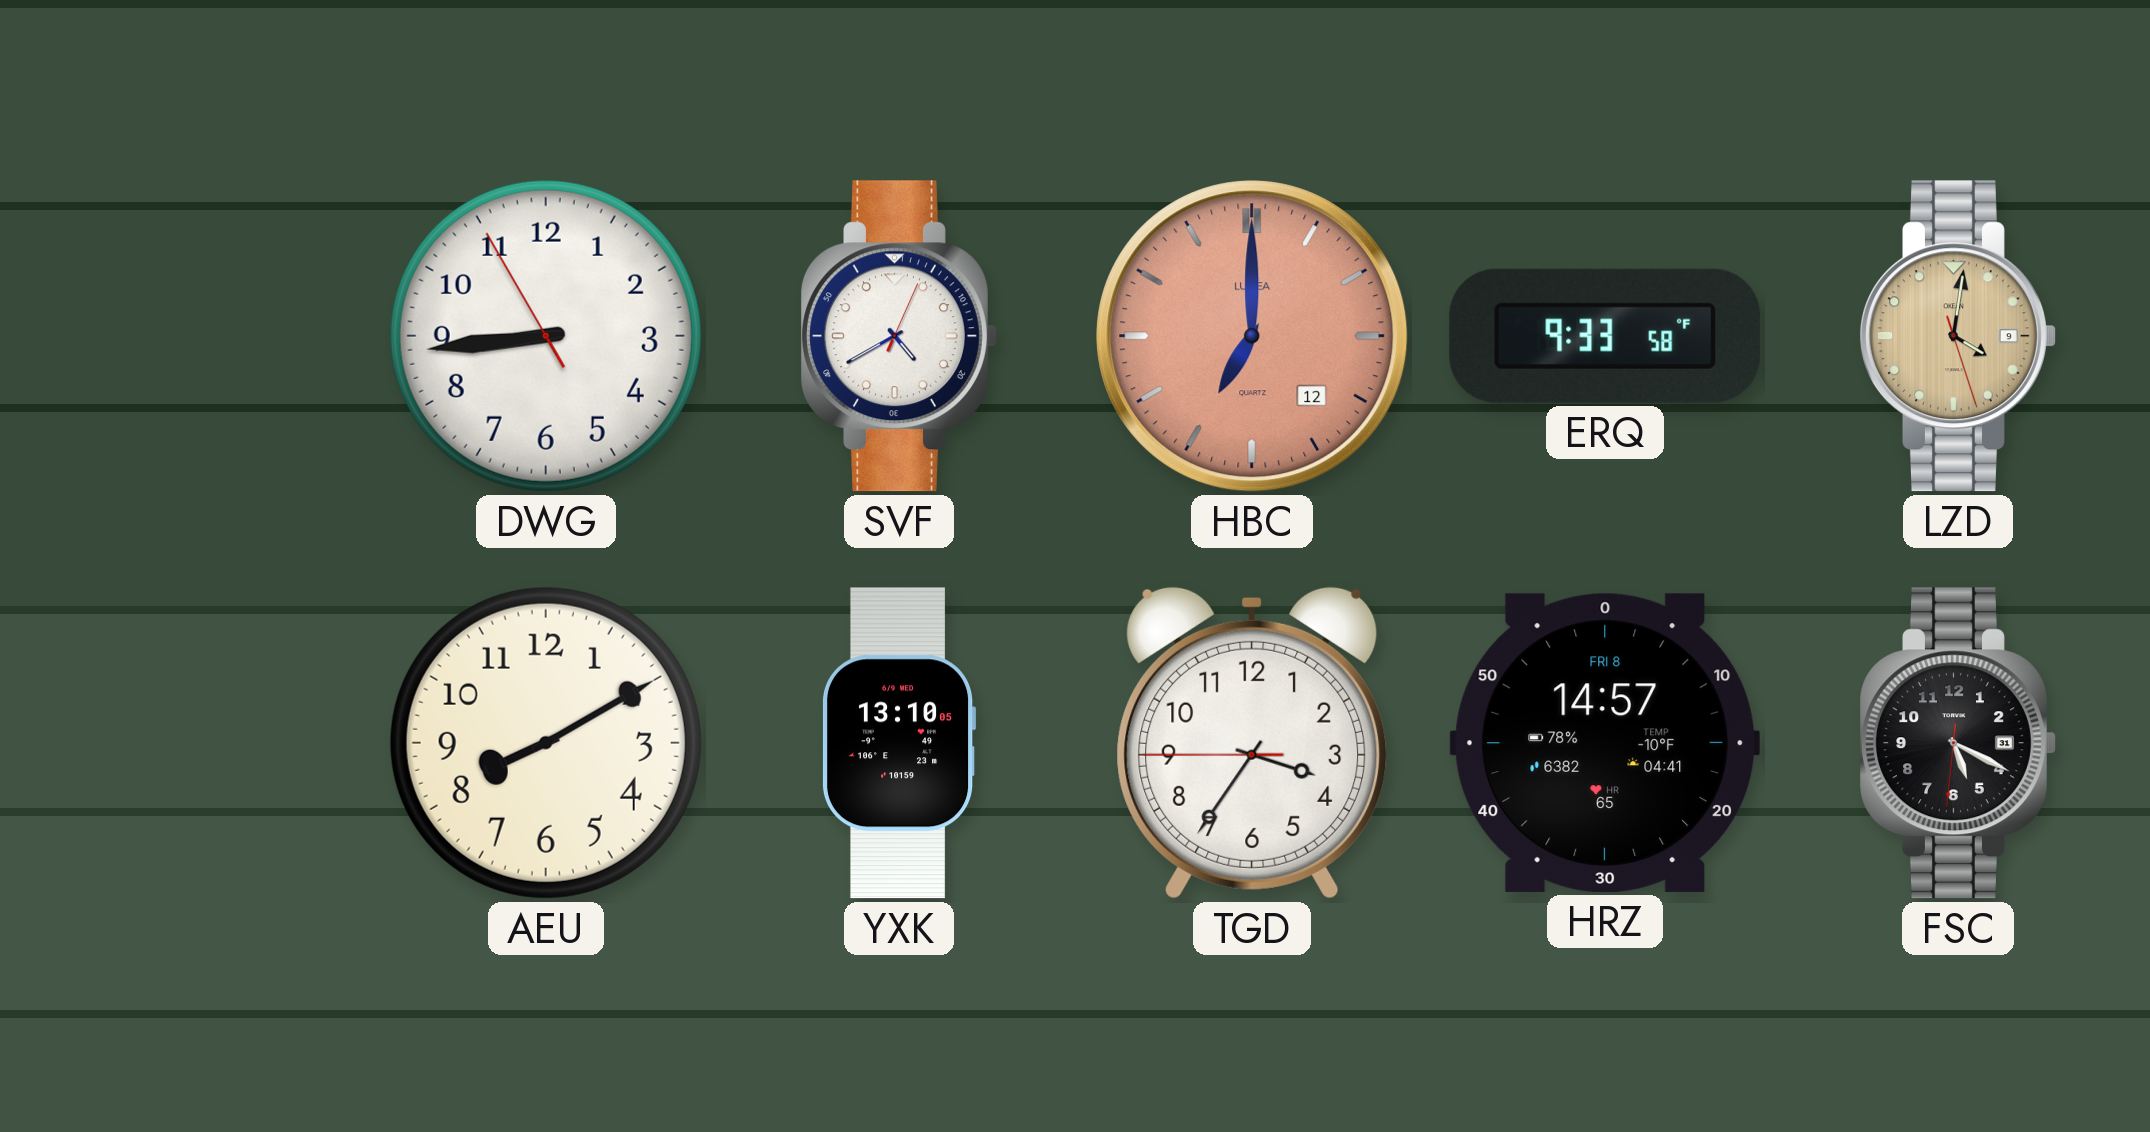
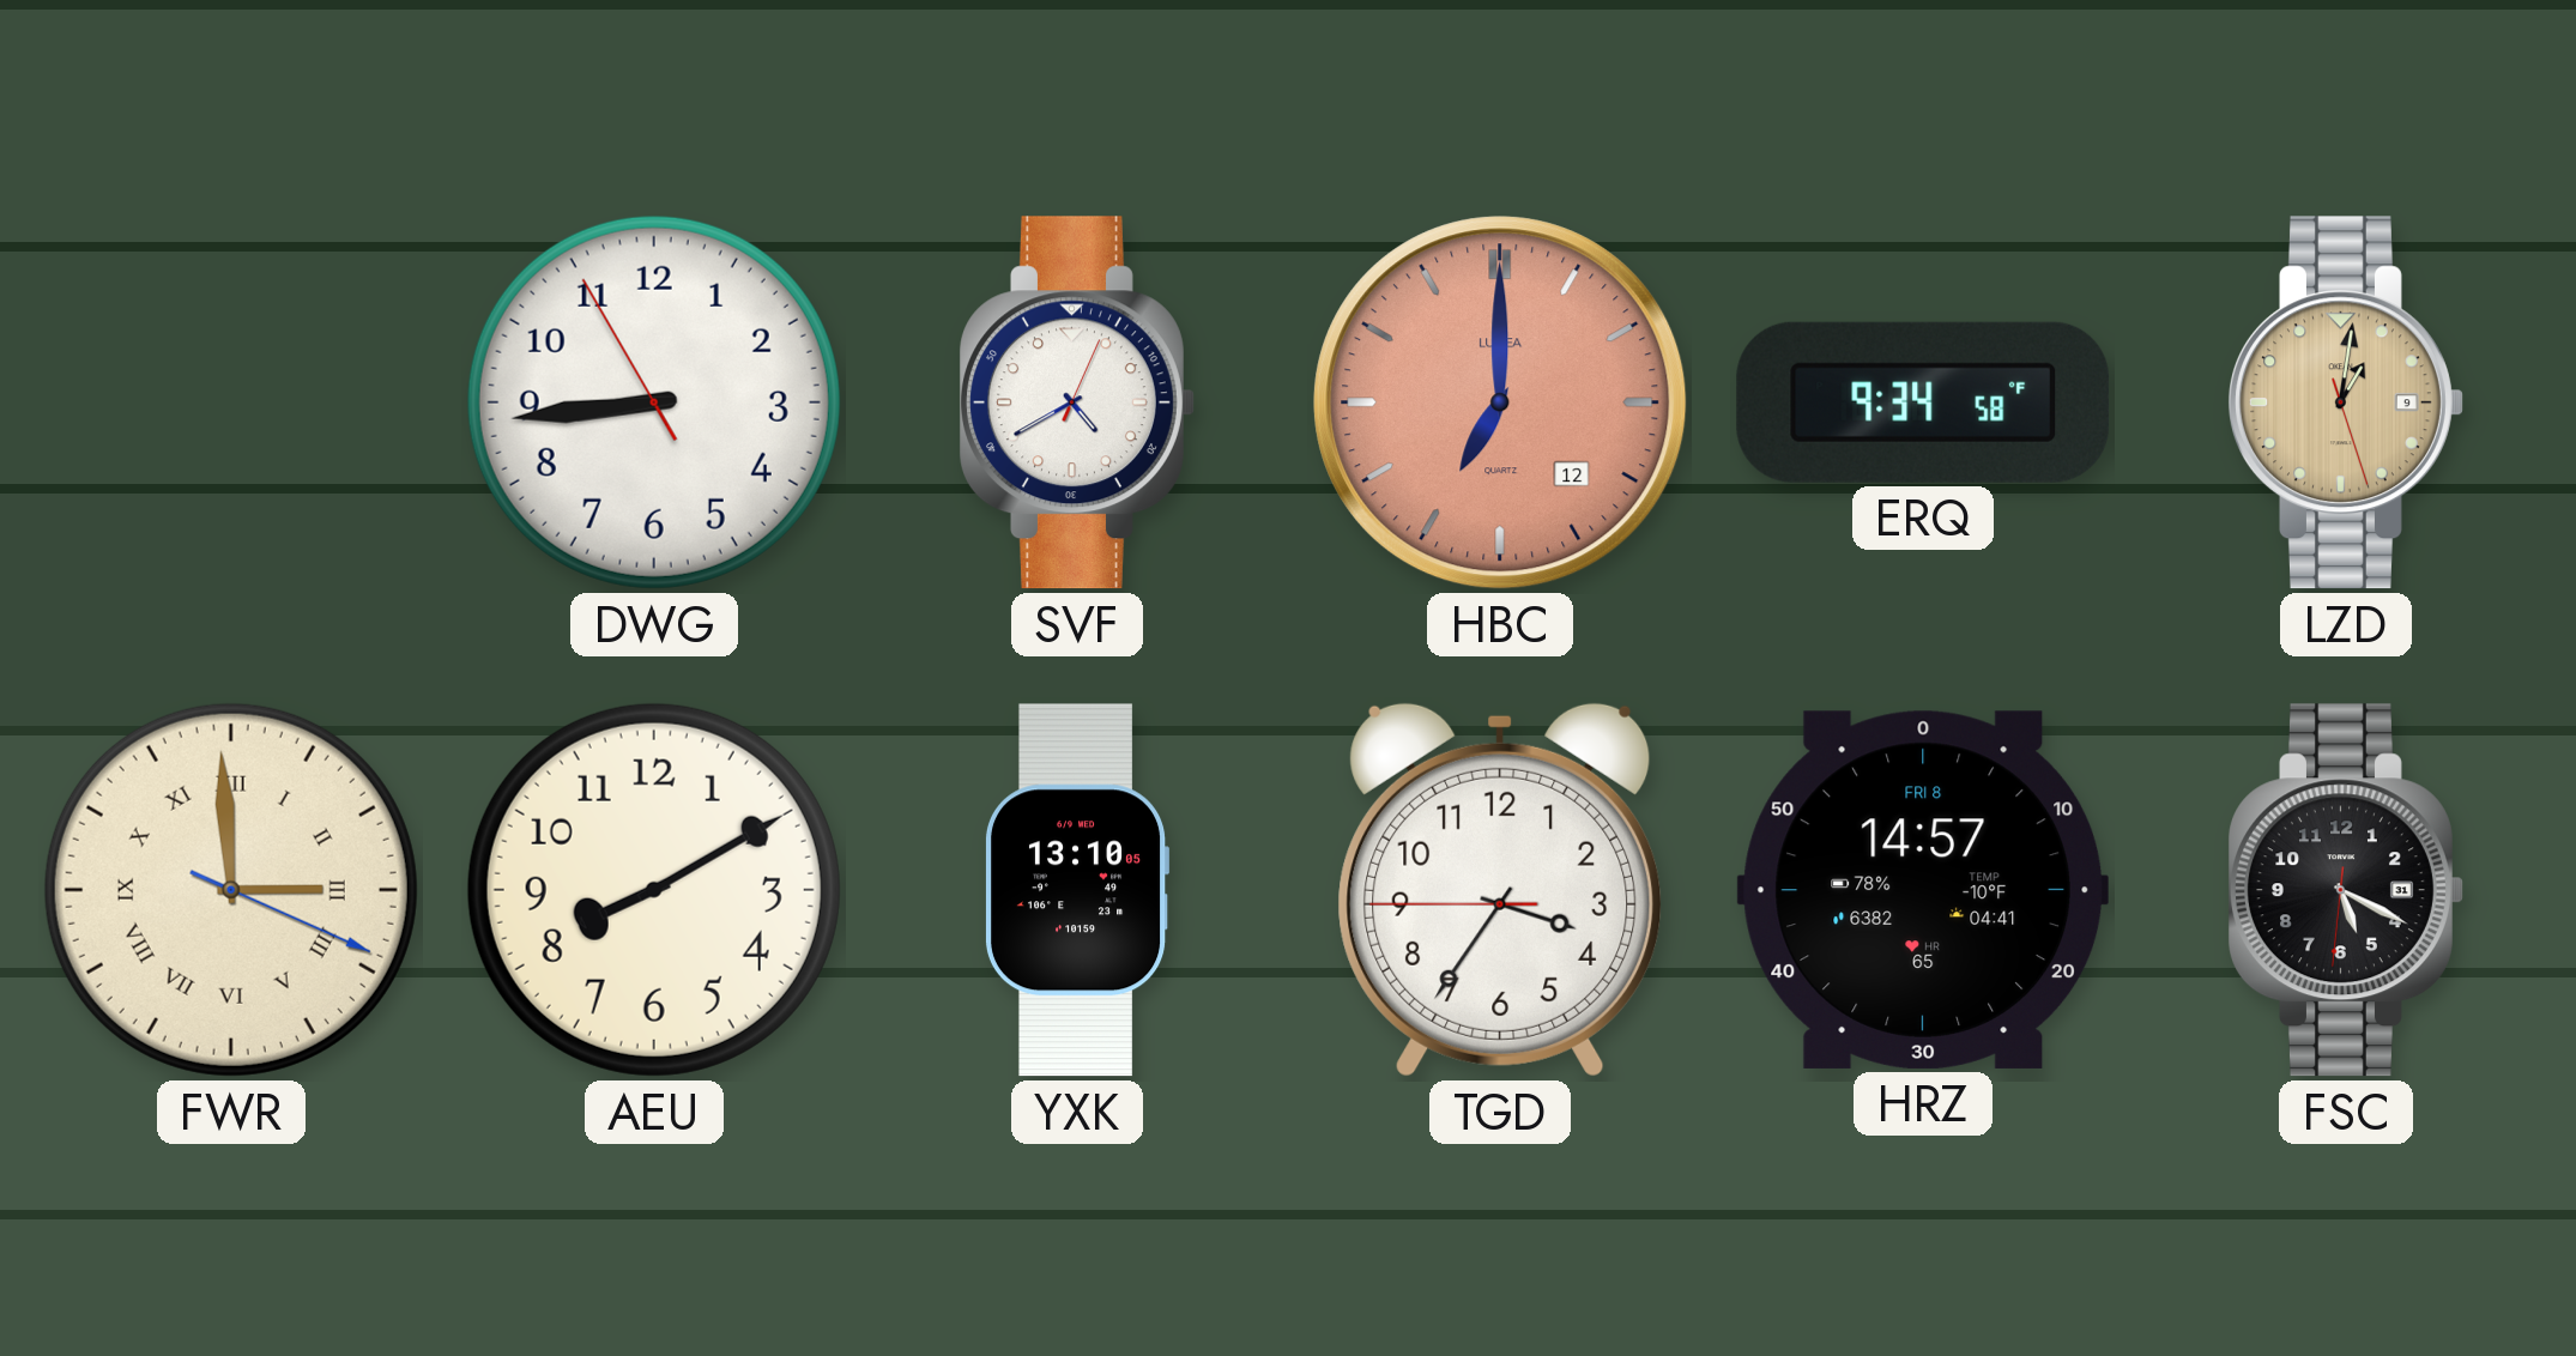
ERQ: 9:33 -> 9:34
LZD: 4:01 -> 1:01
FWR: none -> 2:59
